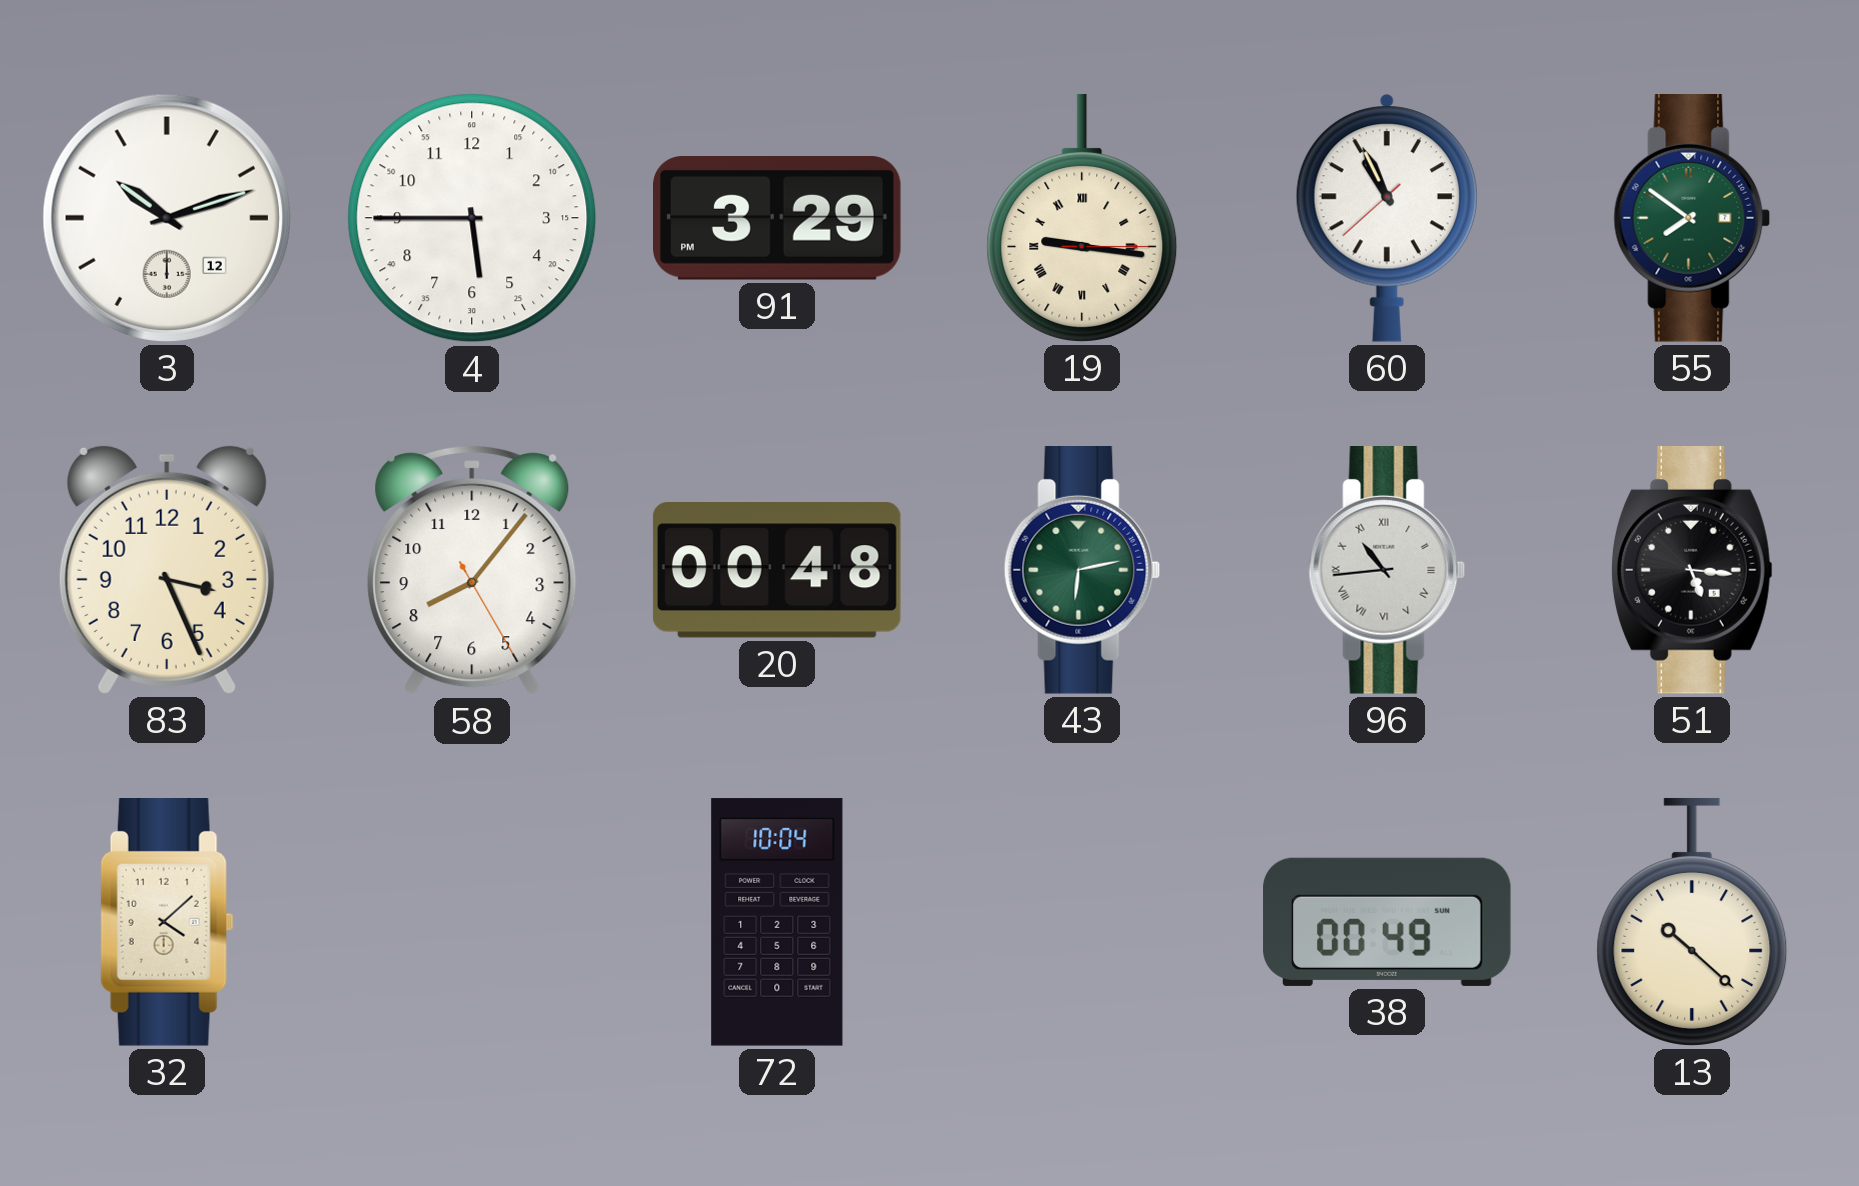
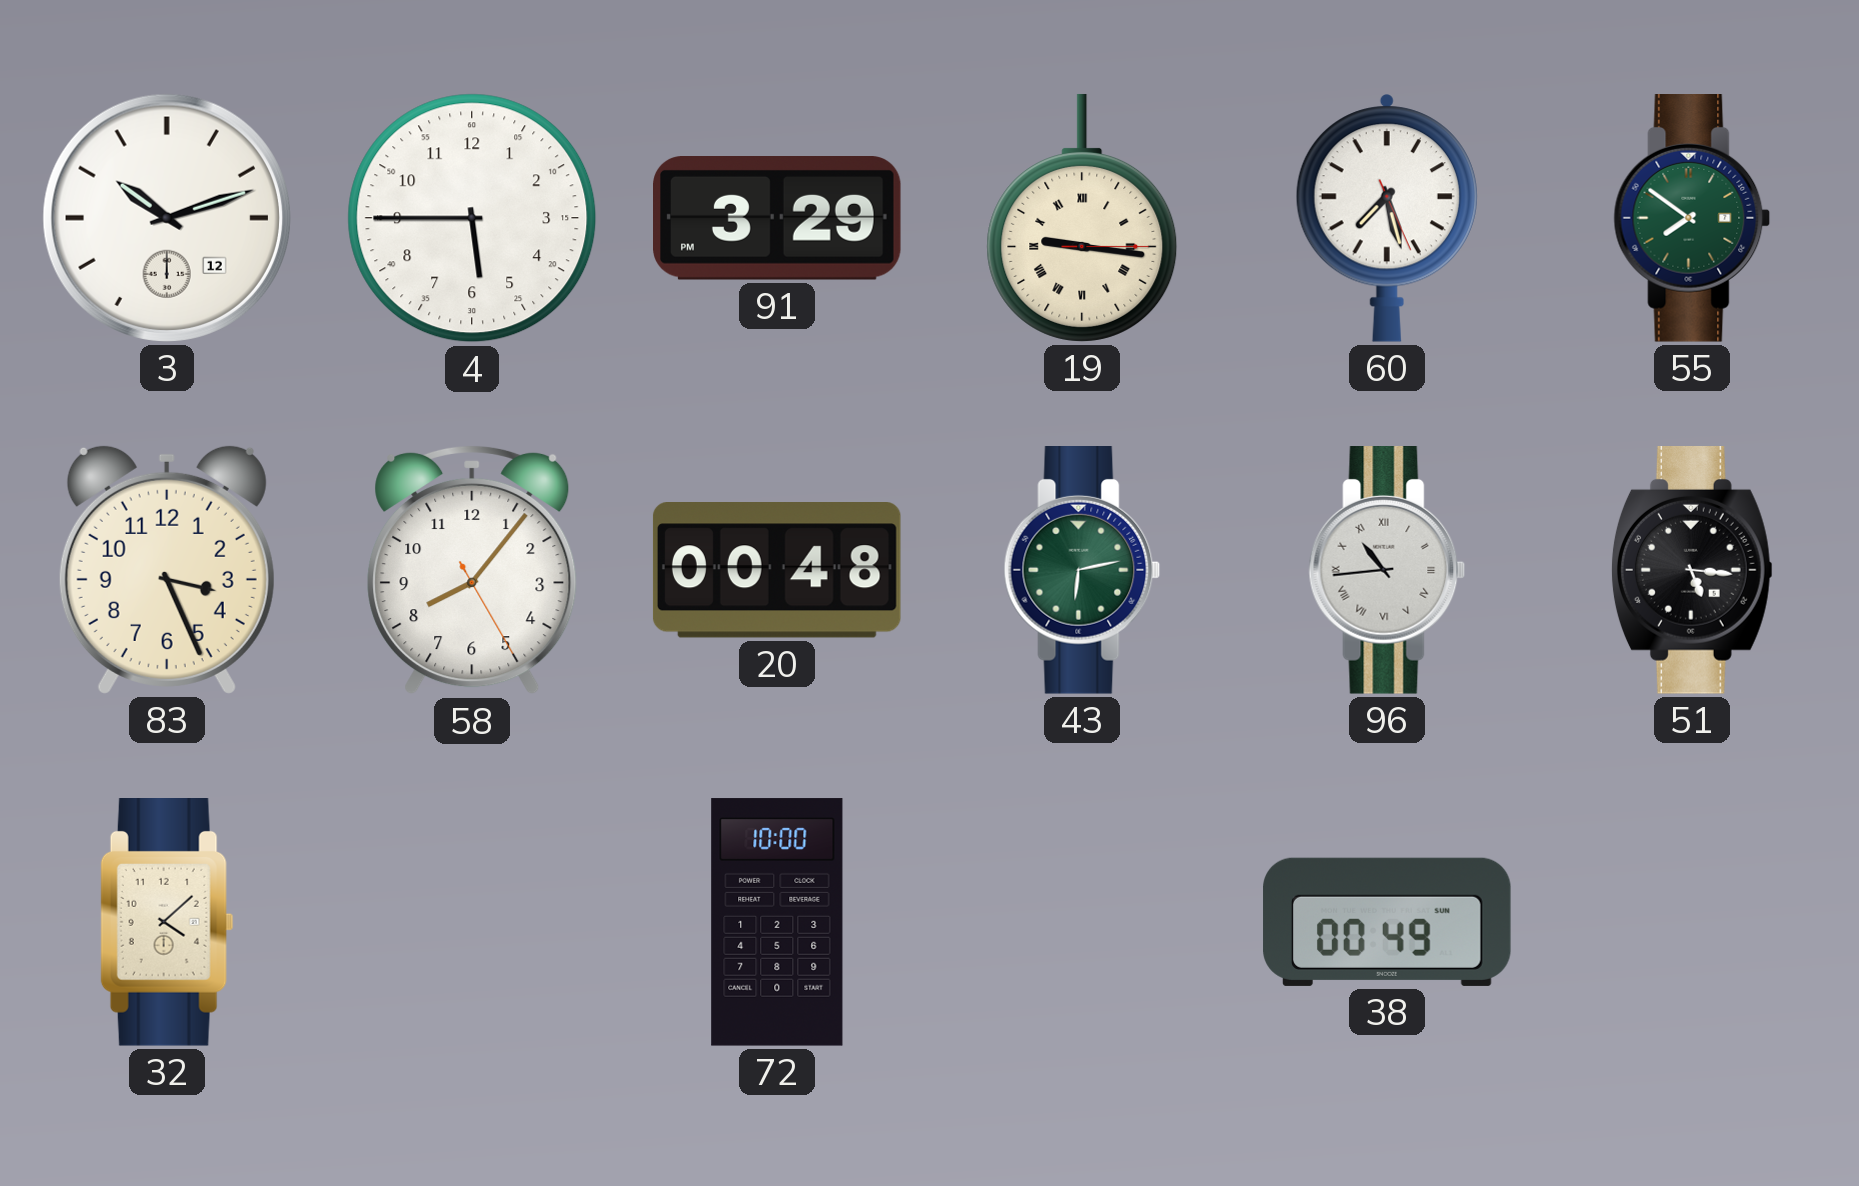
60: 10:55 -> 7:27
72: 10:04 -> 10:00
13: 10:22 -> none
